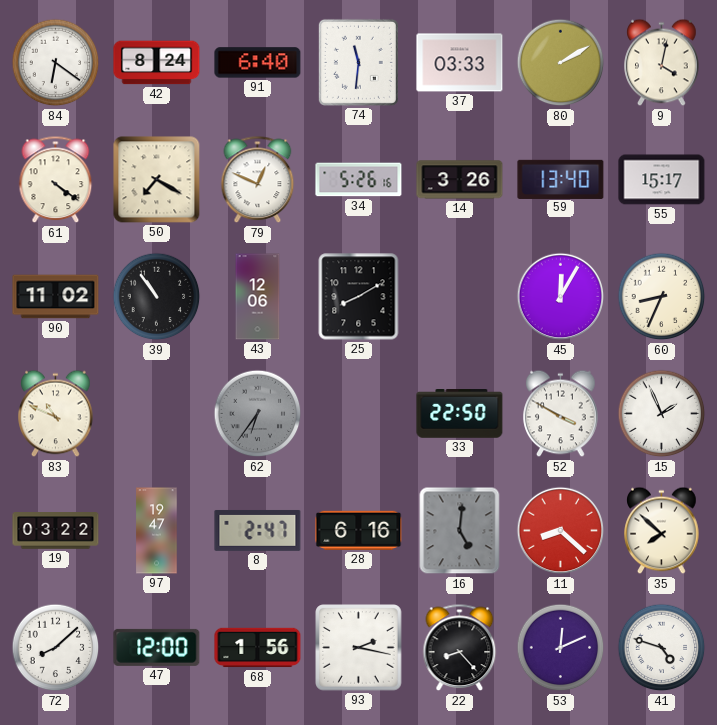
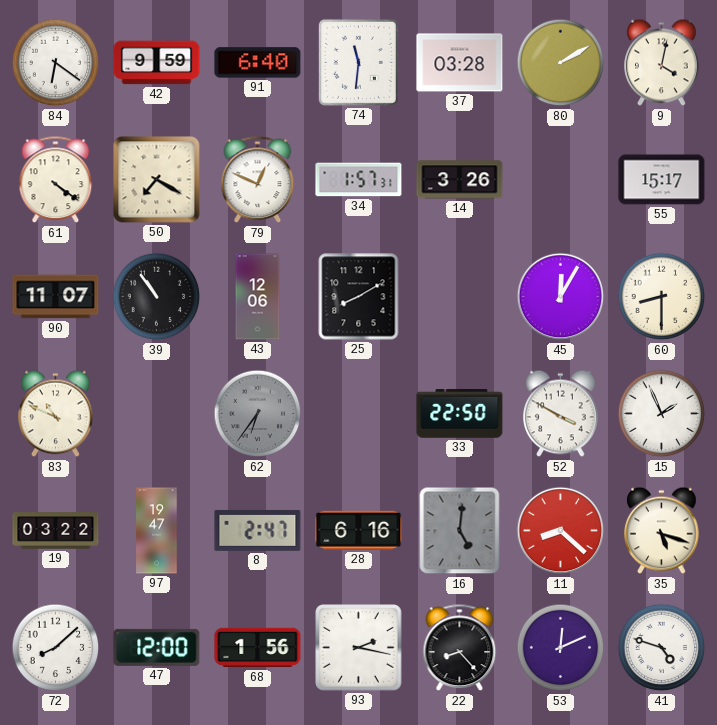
42: 8:24 -> 9:59
37: 03:33 -> 03:28
34: 5:26 -> 1:57
59: 13:40 -> none
90: 11:02 -> 11:07
60: 8:34 -> 8:30
35: 7:52 -> 5:18
